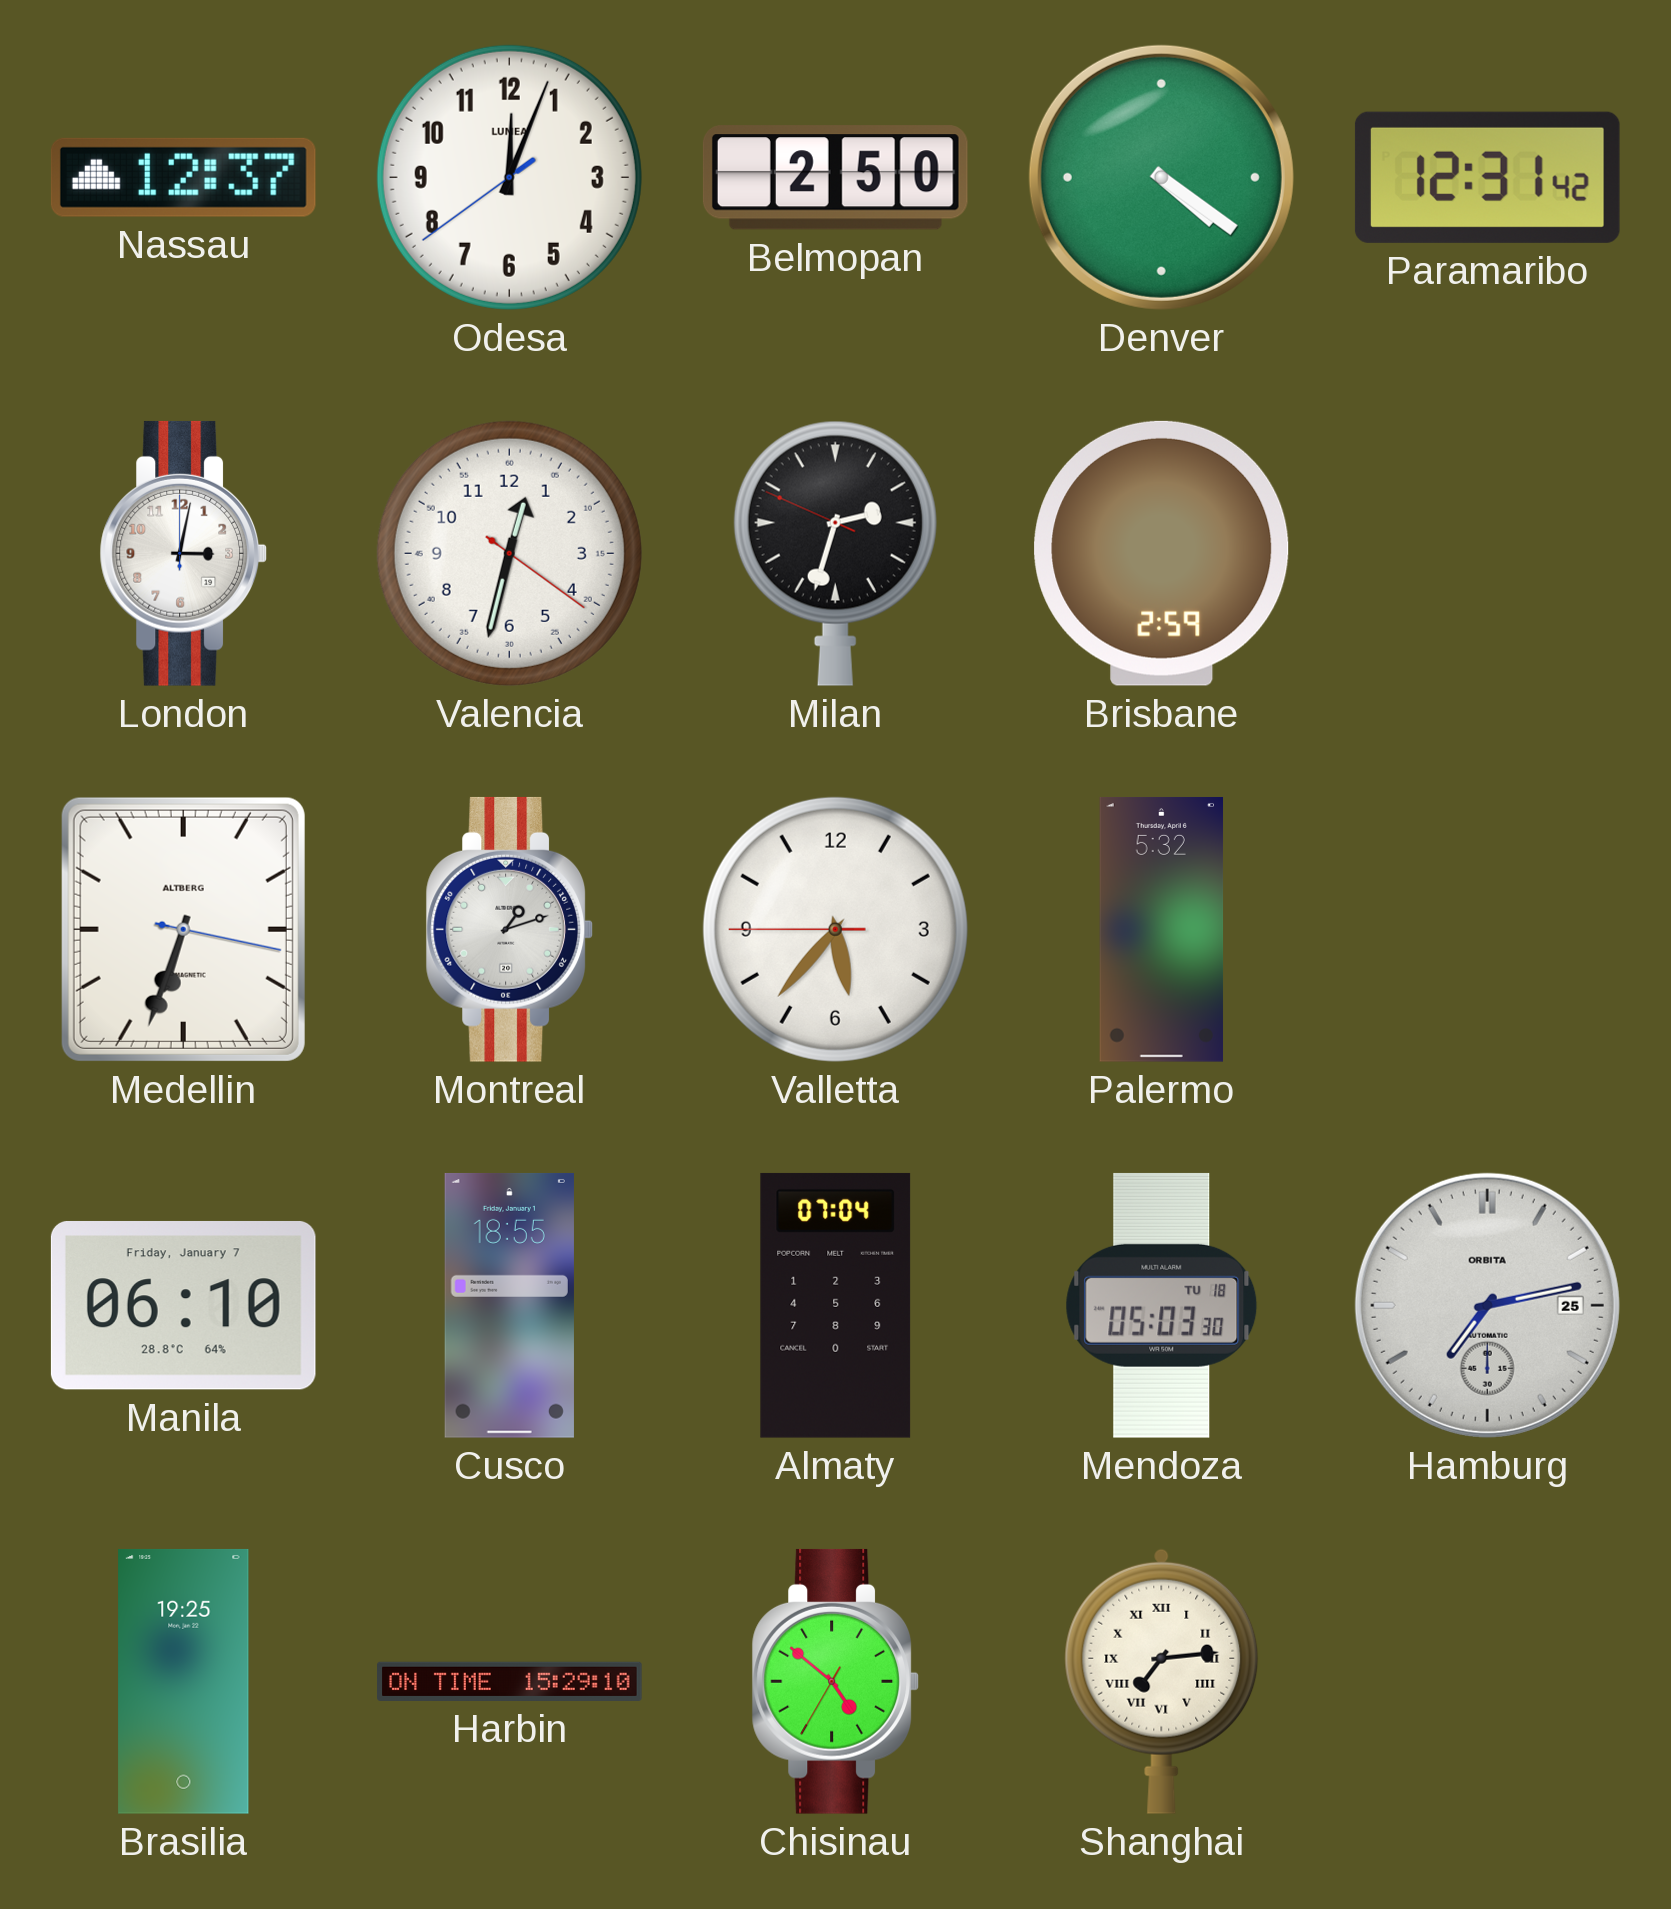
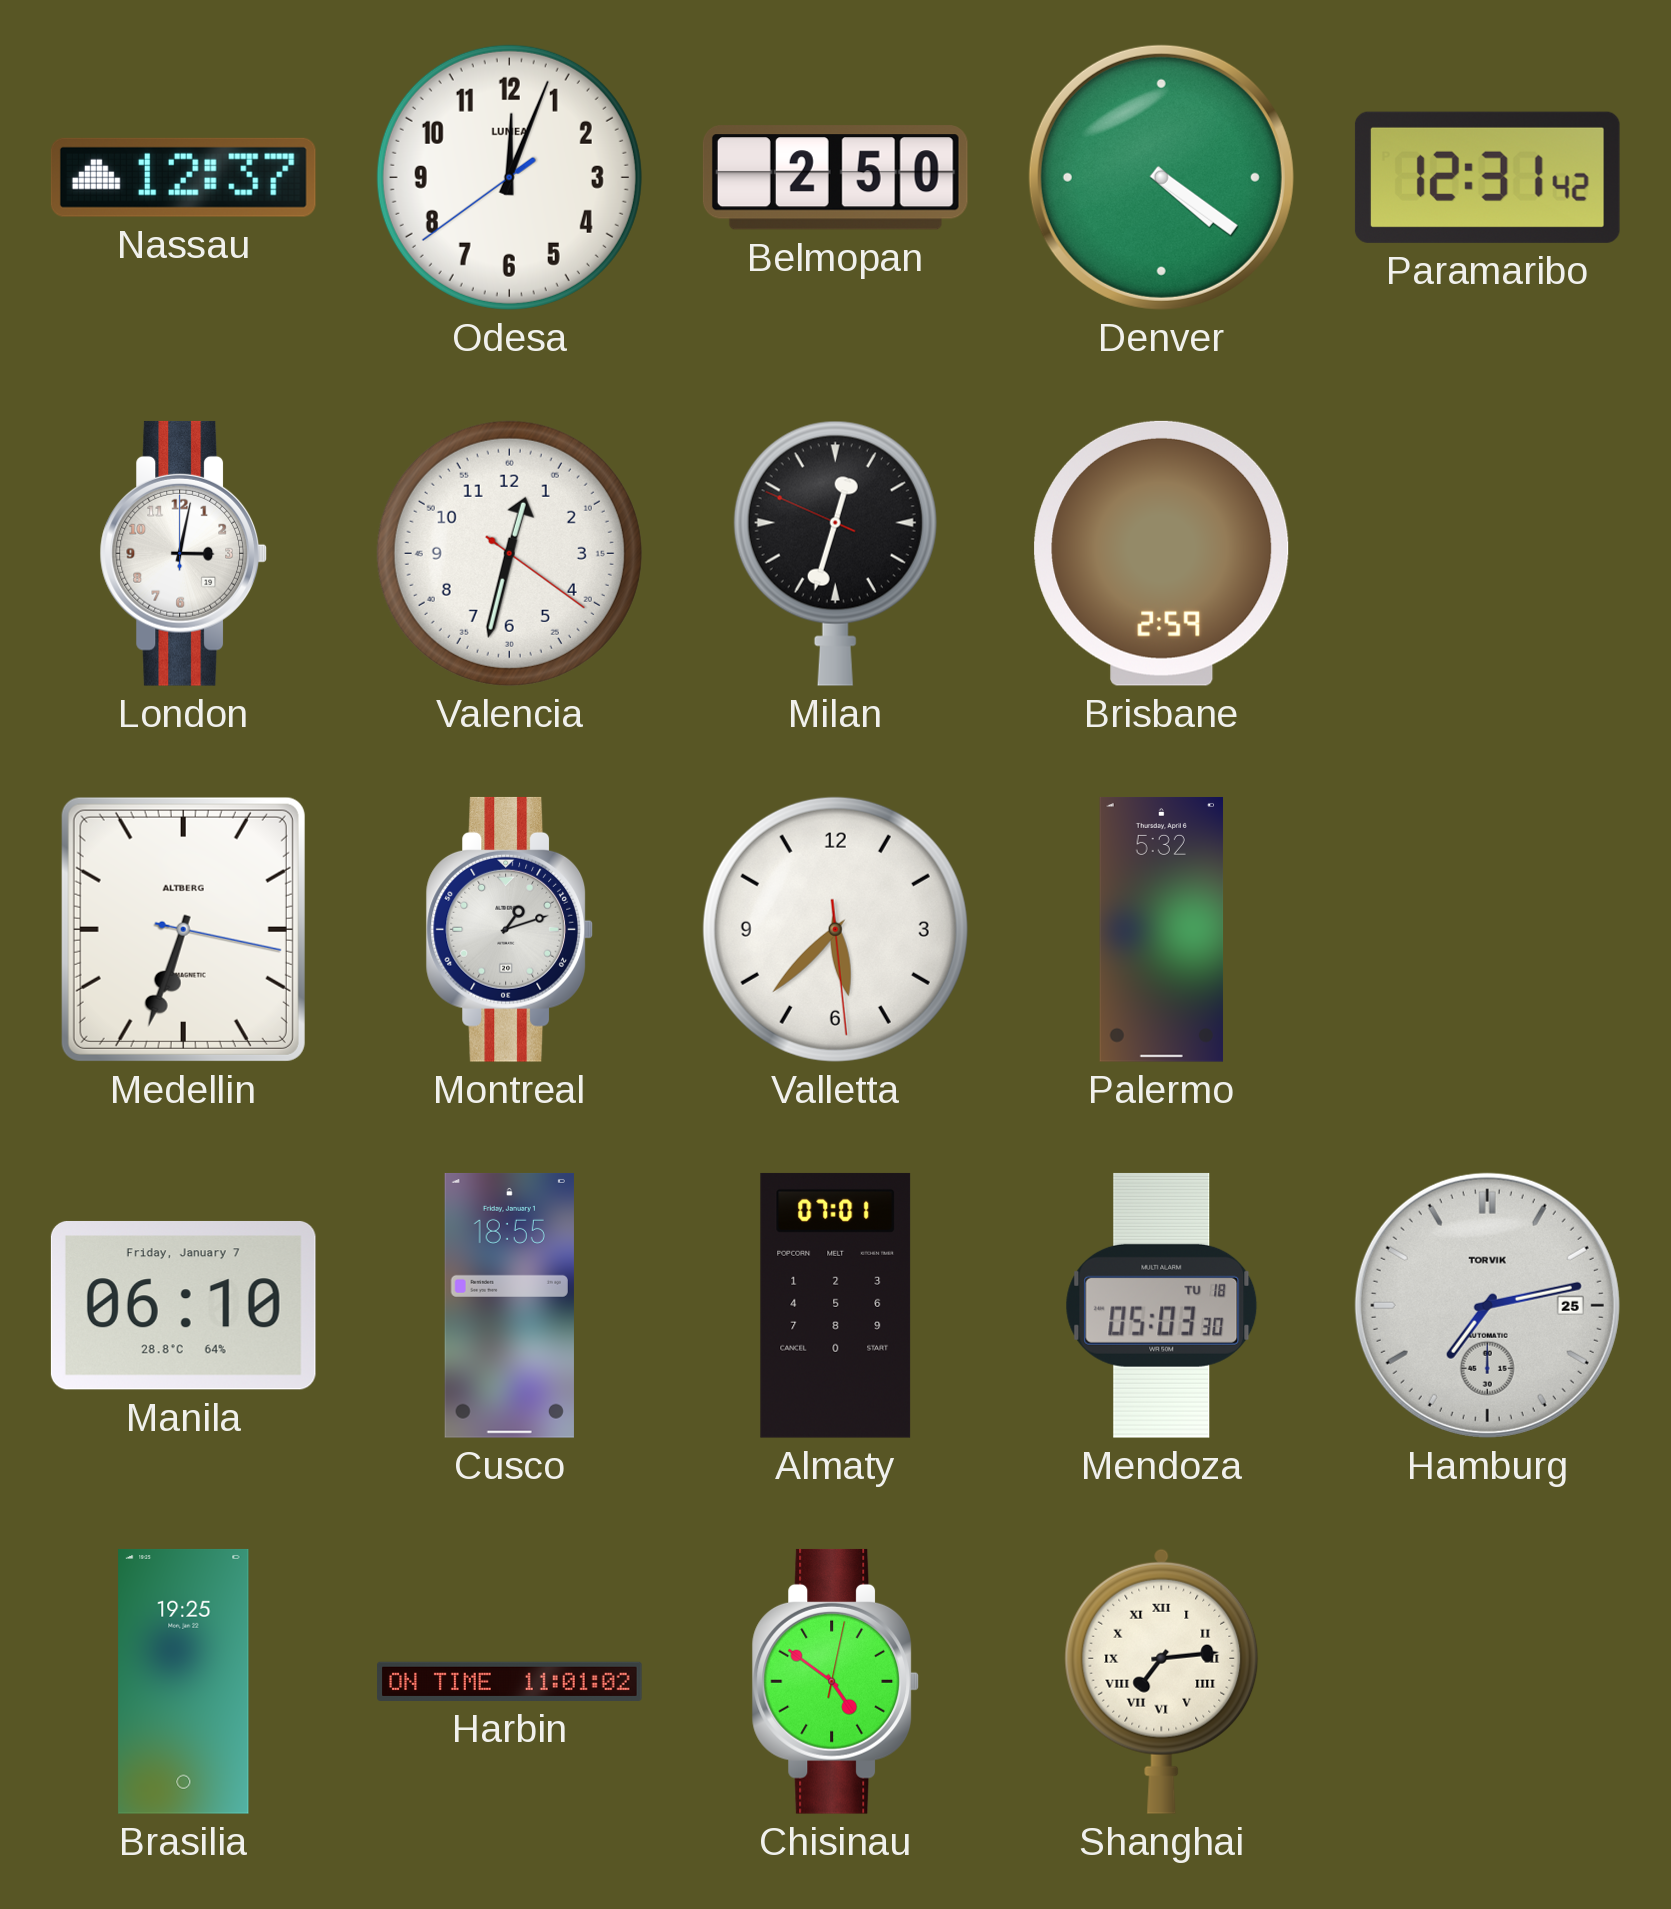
Milan: 2:32 -> 12:32
Valletta: 5:36 -> 5:37
Almaty: 07:04 -> 07:01
Hamburg brand: ORBITA -> TORVIK
Harbin: 15:29 -> 11:01
Chisinau: 4:51:35 -> 4:51:02
